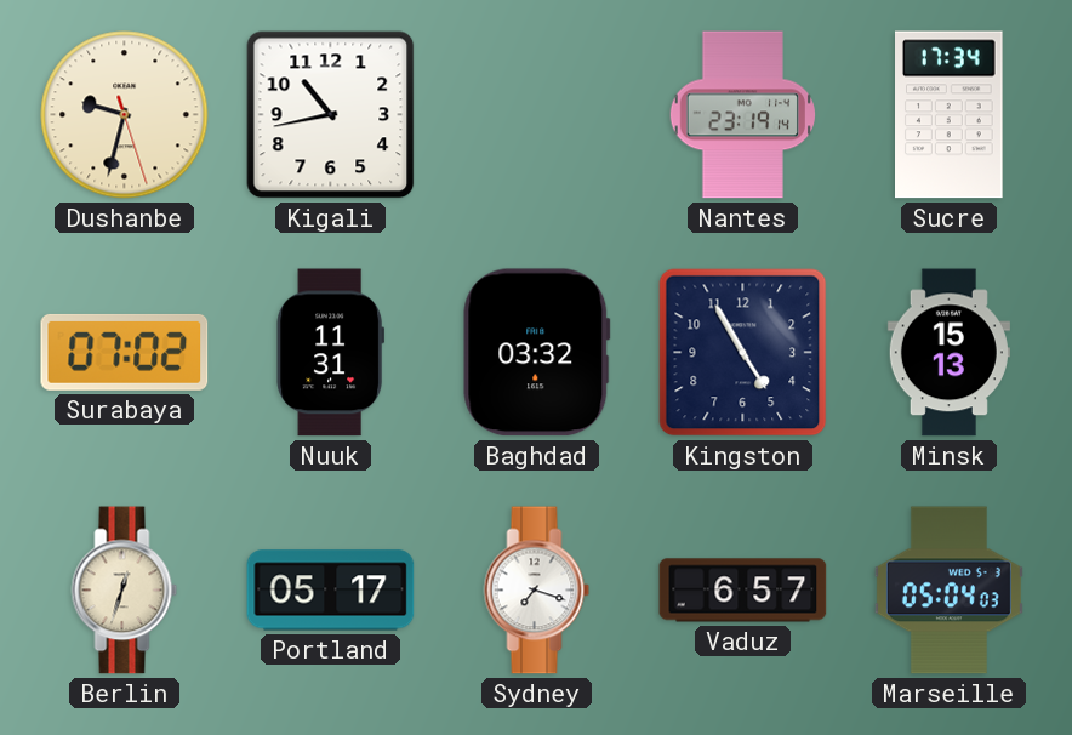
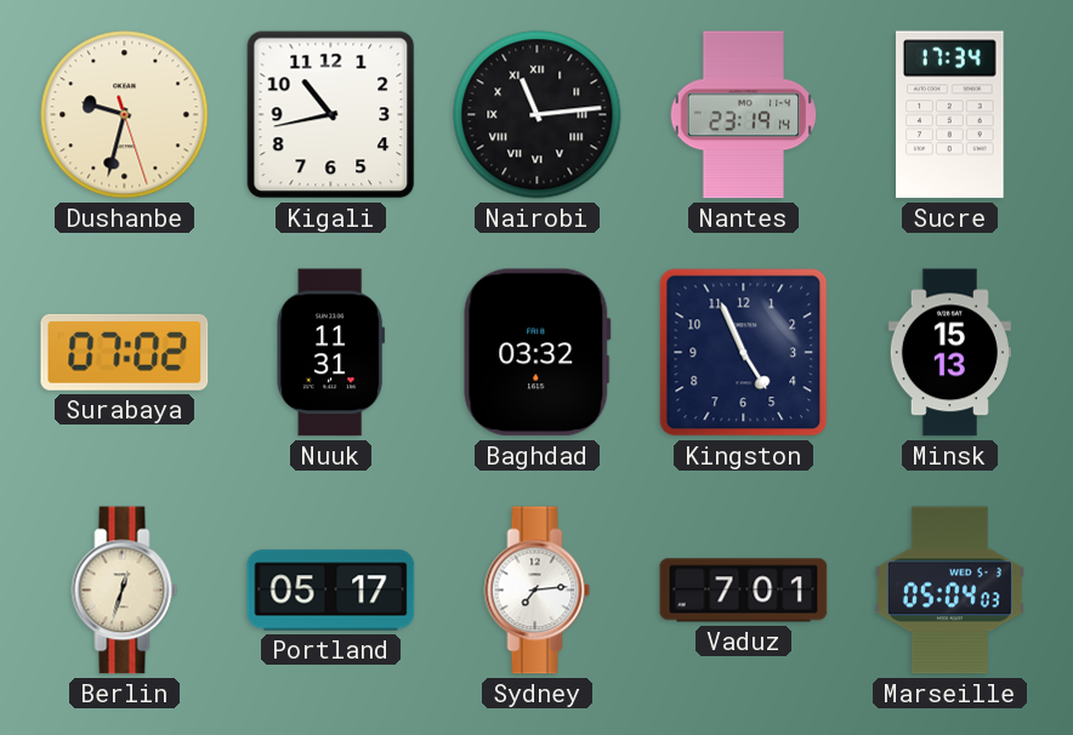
Nairobi: none -> 11:14
Kingston: 4:55 -> 4:56
Sydney: 7:18 -> 7:14
Vaduz: 6:57 -> 7:01
